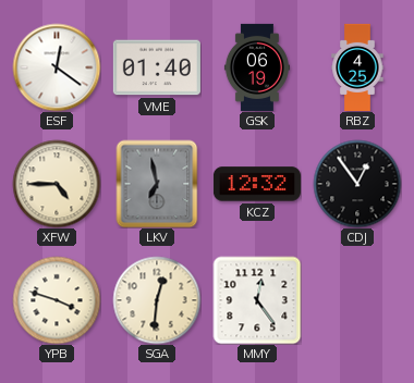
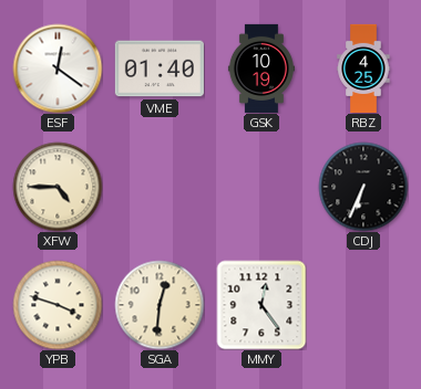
GSK: 06:19 -> 10:19
LKV: 6:58 -> none
KCZ: 12:32 -> none
CDJ: 12:54 -> 6:34
